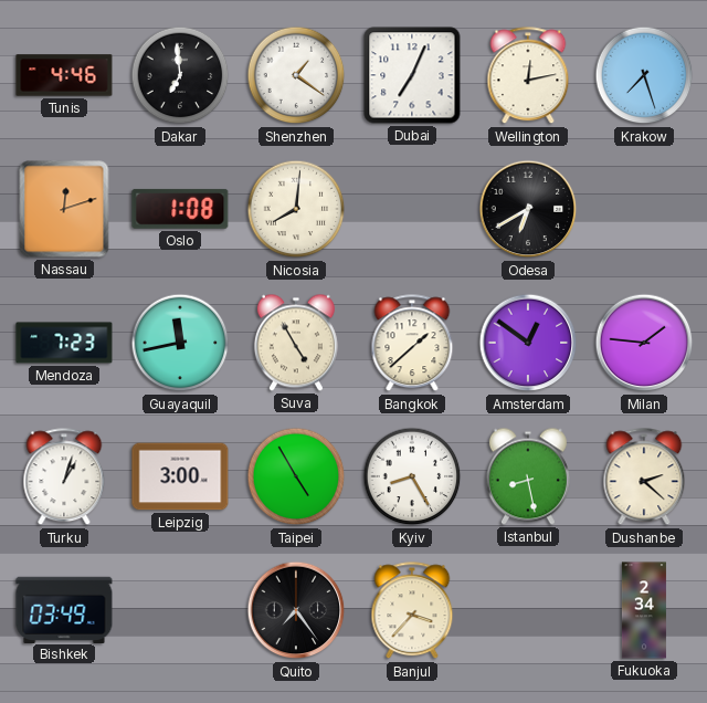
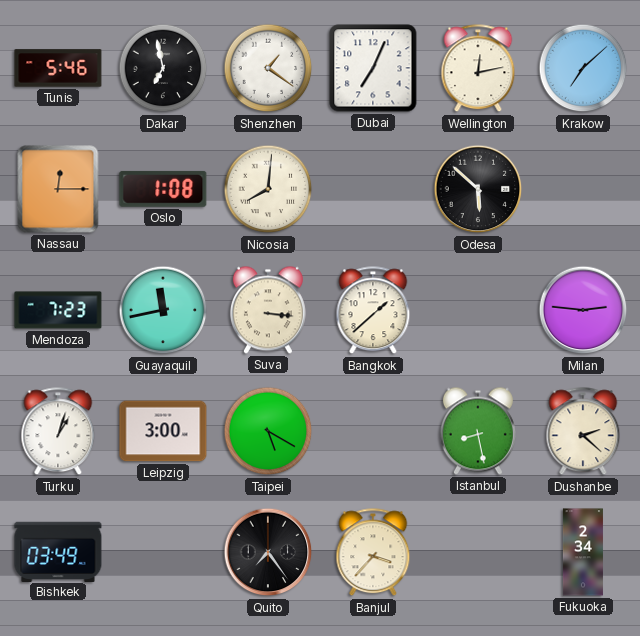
Tunis: 4:46 -> 5:46
Dakar: 6:59 -> 6:58
Krakow: 7:27 -> 7:08
Nassau: 12:12 -> 12:15
Odesa: 6:40 -> 5:52
Suva: 4:55 -> 3:16
Amsterdam: 12:51 -> none
Milan: 1:46 -> 2:46
Taipei: 4:55 -> 5:20
Kyiv: 8:25 -> none
